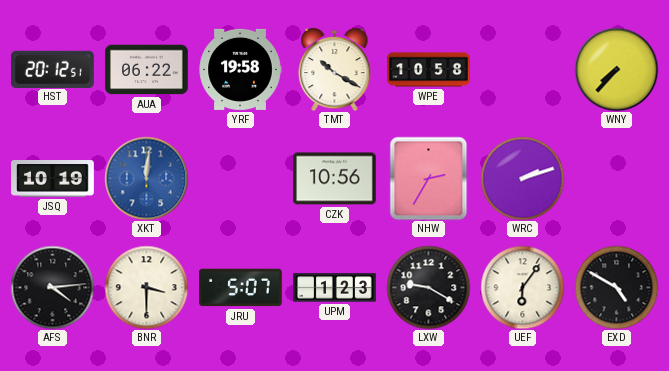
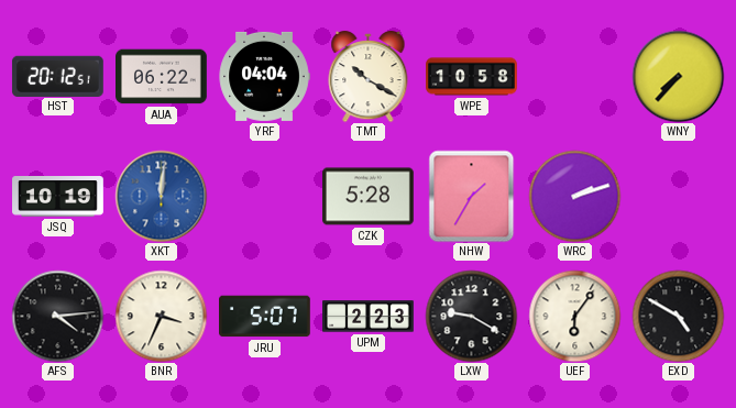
YRF: 19:58 -> 04:04
CZK: 10:56 -> 5:28
NHW: 2:35 -> 1:35
BNR: 3:30 -> 3:34
UPM: 1:23 -> 2:23
